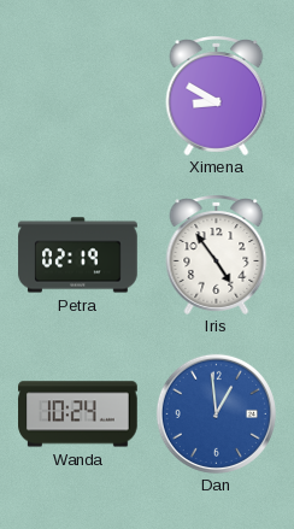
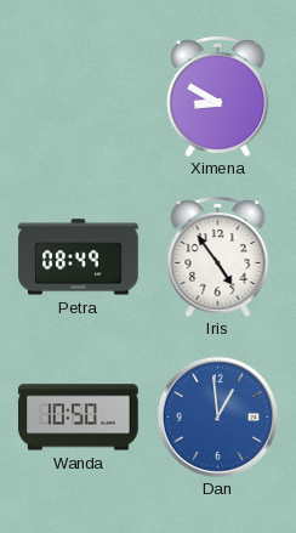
Petra: 02:19 -> 08:49
Wanda: 10:24 -> 10:50
